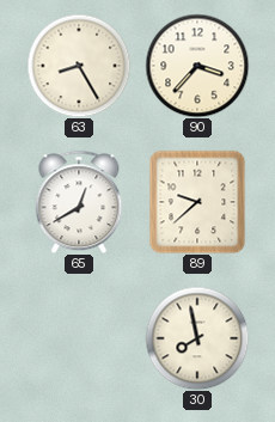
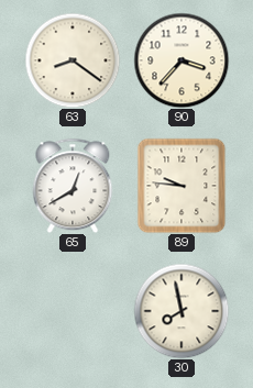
63: 8:25 -> 8:21
89: 9:38 -> 9:46
